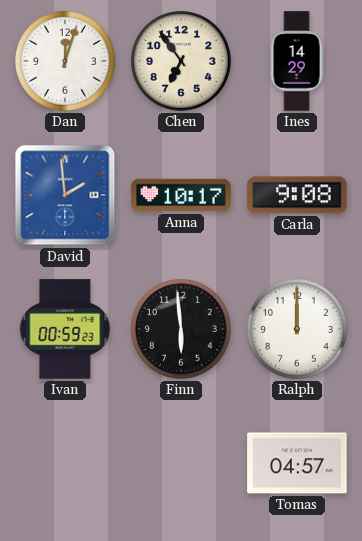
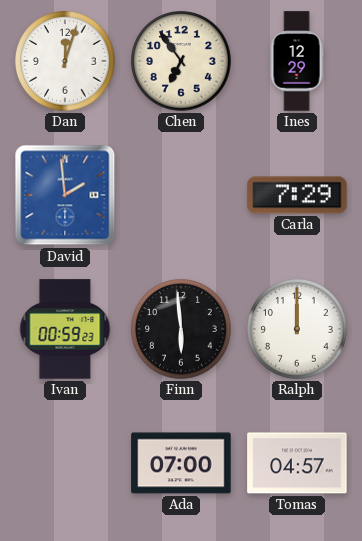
Ines: 14:29 -> 12:29
Anna: 10:17 -> none
Carla: 9:08 -> 7:29
Ada: none -> 07:00
